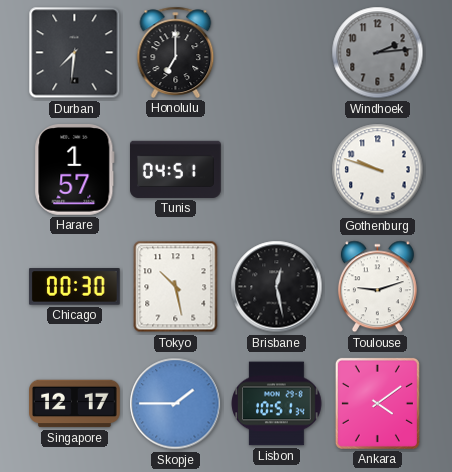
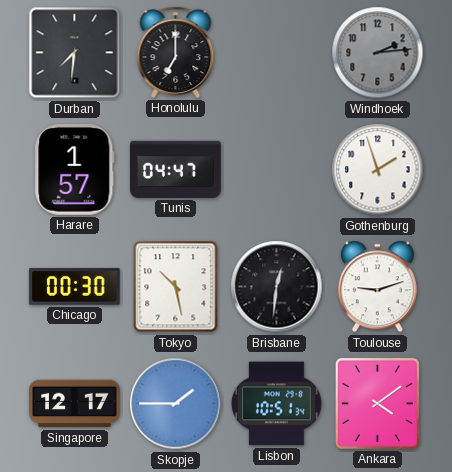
Tunis: 04:51 -> 04:47
Gothenburg: 9:48 -> 1:57
Brisbane: 12:28 -> 12:31
